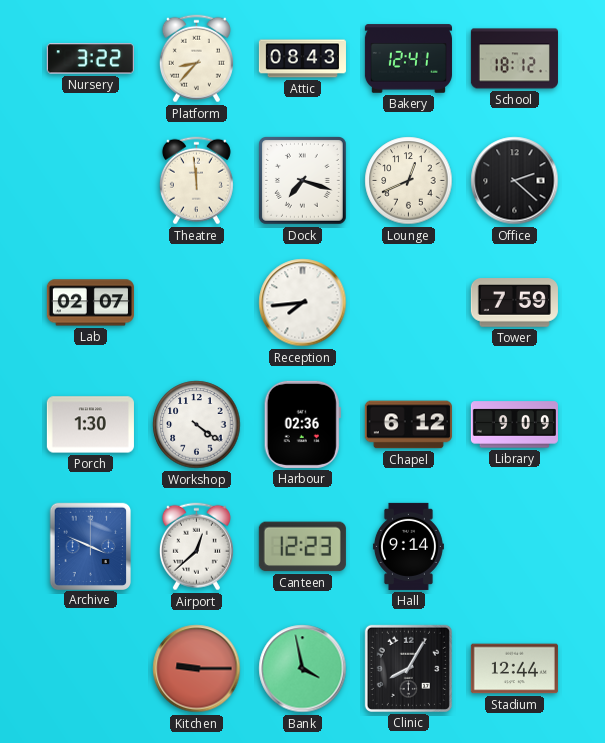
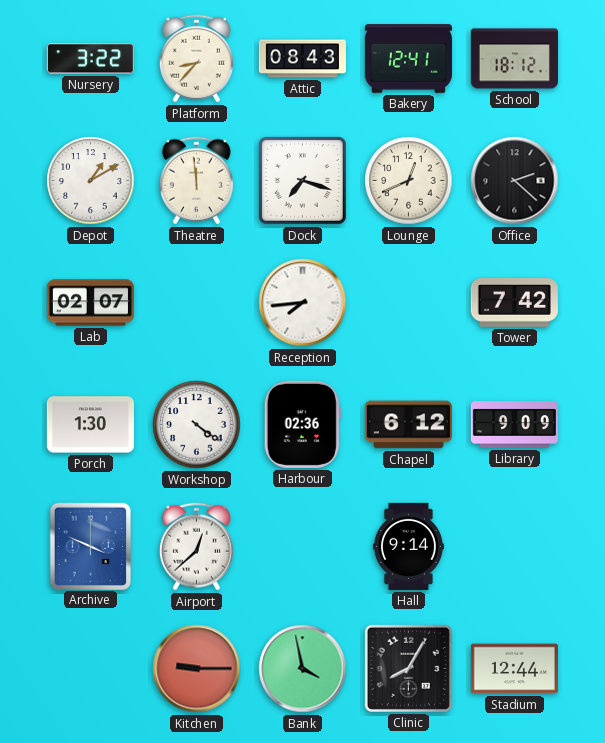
Depot: none -> 1:10
Tower: 7:59 -> 7:42
Canteen: 12:23 -> none
